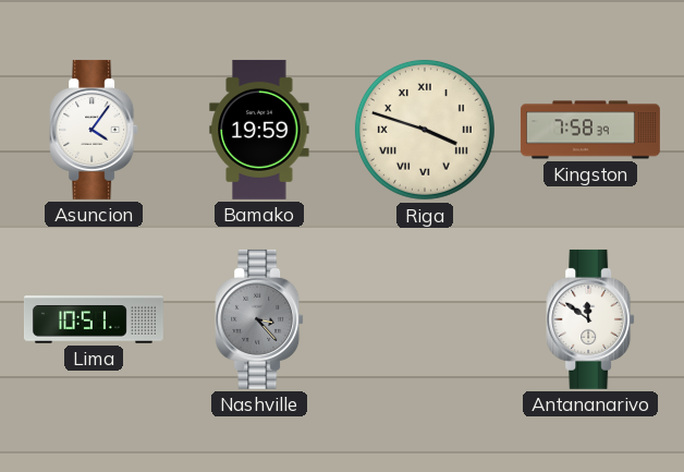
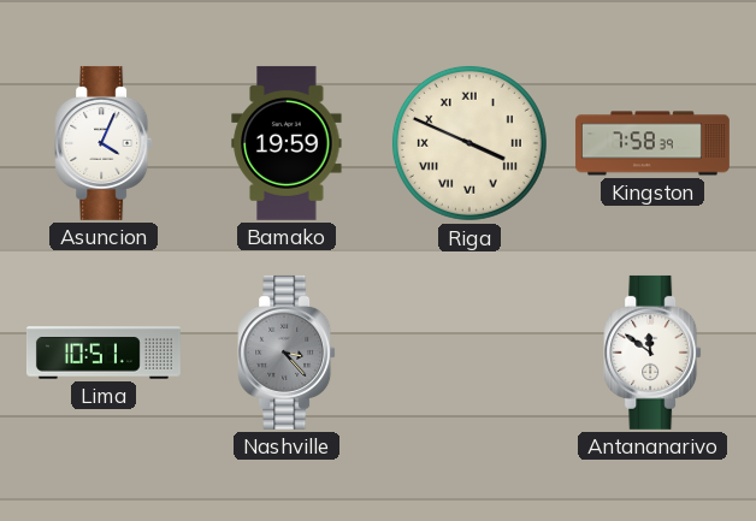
Asuncion: 4:06 -> 4:04
Riga: 3:48 -> 3:49
